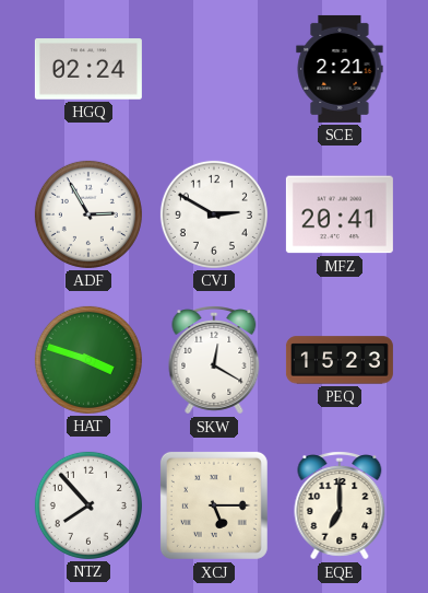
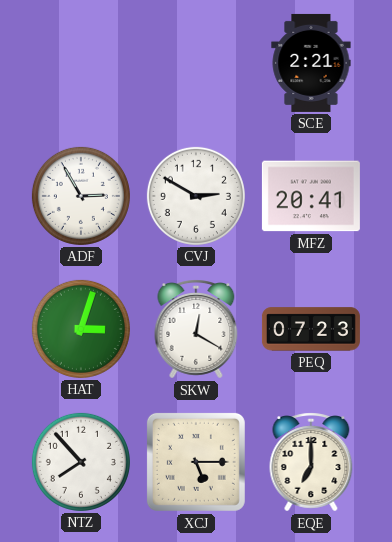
HGQ: 02:24 -> none
HAT: 3:48 -> 3:03
PEQ: 15:23 -> 07:23
